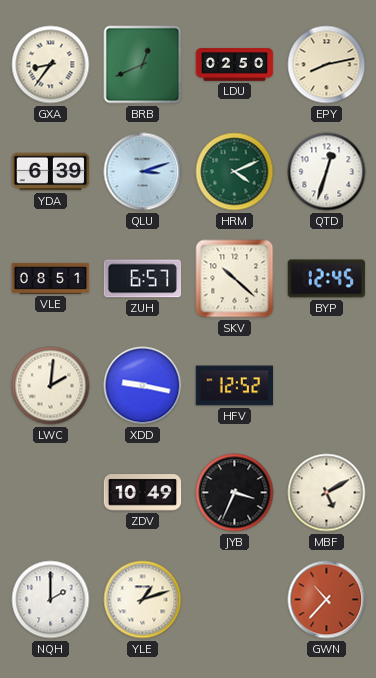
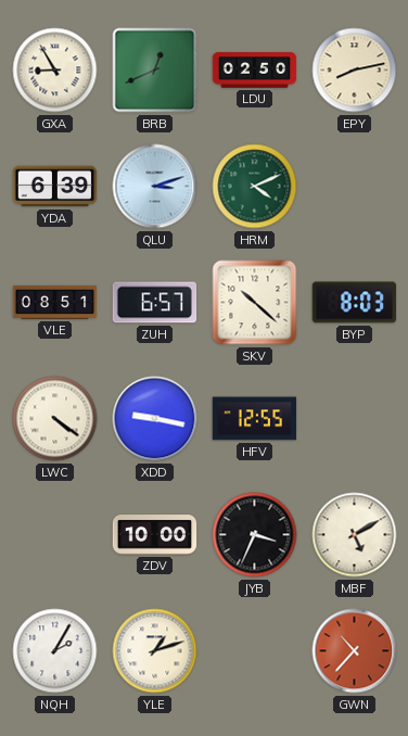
GXA: 8:36 -> 8:55
QTD: 12:33 -> none
BYP: 12:45 -> 8:03
LWC: 2:01 -> 4:21
HFV: 12:52 -> 12:55
ZDV: 10:49 -> 10:00
NQH: 2:00 -> 2:05
